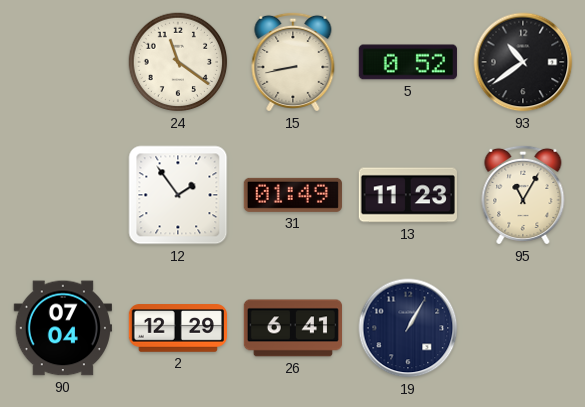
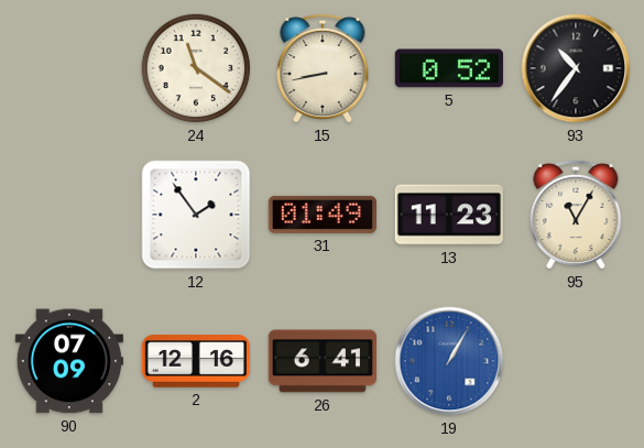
93: 10:39 -> 10:36
90: 07:04 -> 07:09
2: 12:29 -> 12:16
19 dial: navy -> blue
